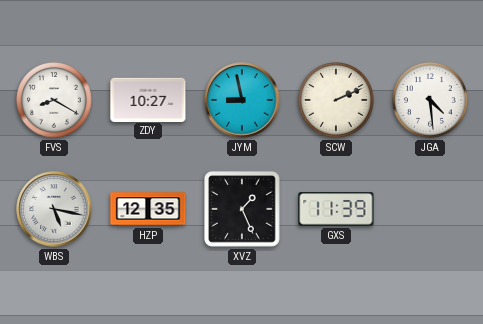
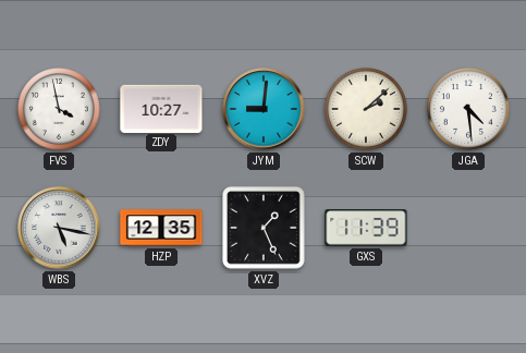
FVS: 8:20 -> 3:58
JYM: 8:58 -> 9:01
SCW: 2:11 -> 2:08
